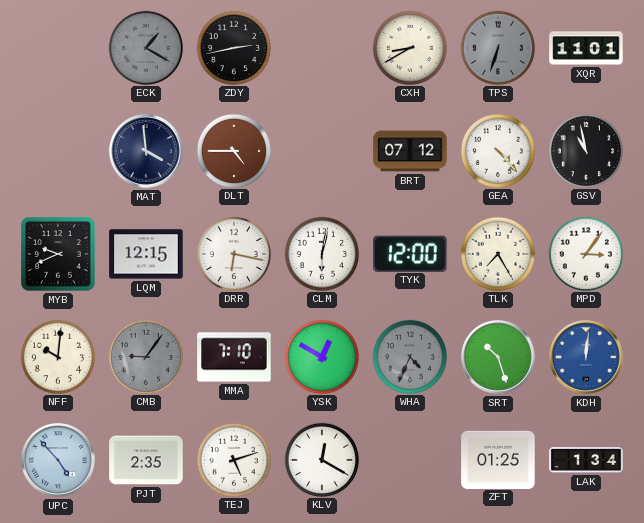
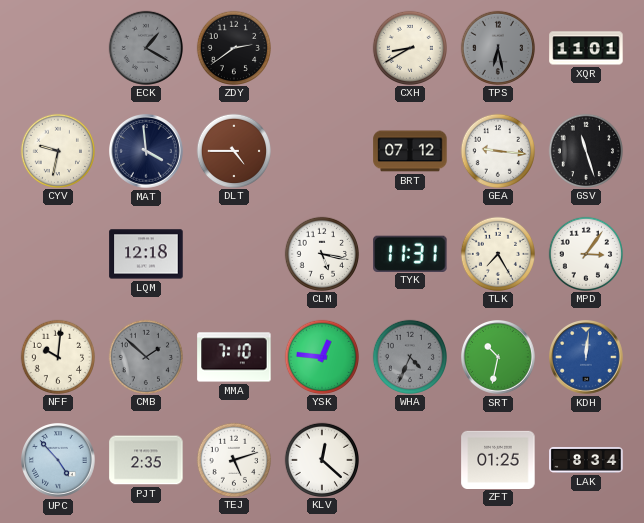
ZDY: 2:43 -> 2:39
TPS: 6:33 -> 6:28
CYV: none -> 9:32
GEA: 4:23 -> 9:16
GSV: 10:58 -> 11:27
MYB: 9:41 -> none
LQM: 12:15 -> 12:18
DRR: 6:17 -> none
CLM: 6:02 -> 5:17
TYK: 12:00 -> 11:31
CMB: 9:06 -> 1:52
YSK: 12:50 -> 12:46
SRT: 10:27 -> 10:32
KLV: 12:20 -> 12:22
LAK: 1:34 -> 8:34
